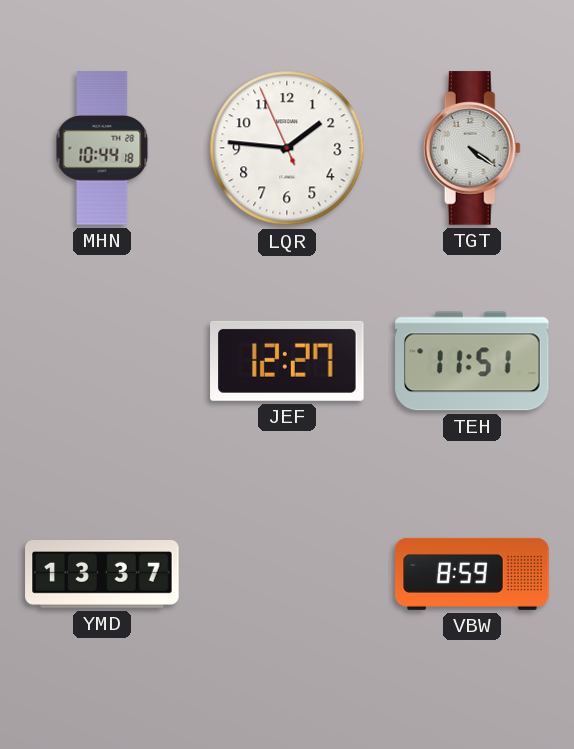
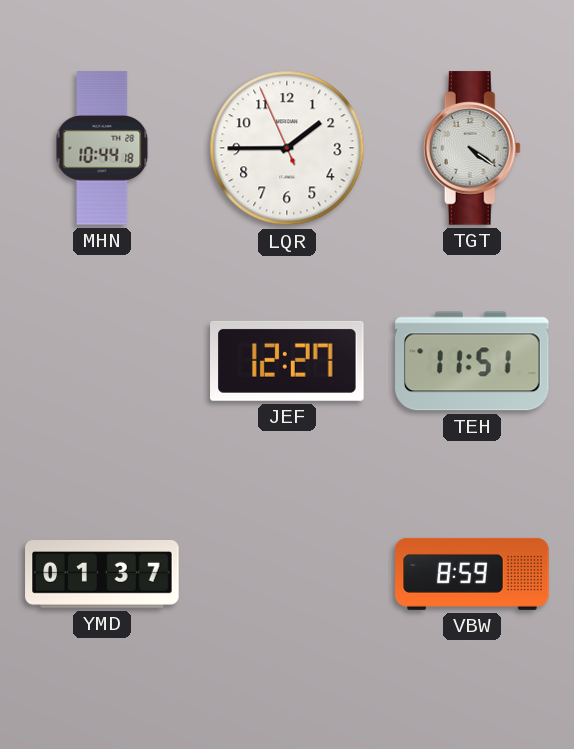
LQR: 1:45 -> 1:44
YMD: 13:37 -> 01:37
